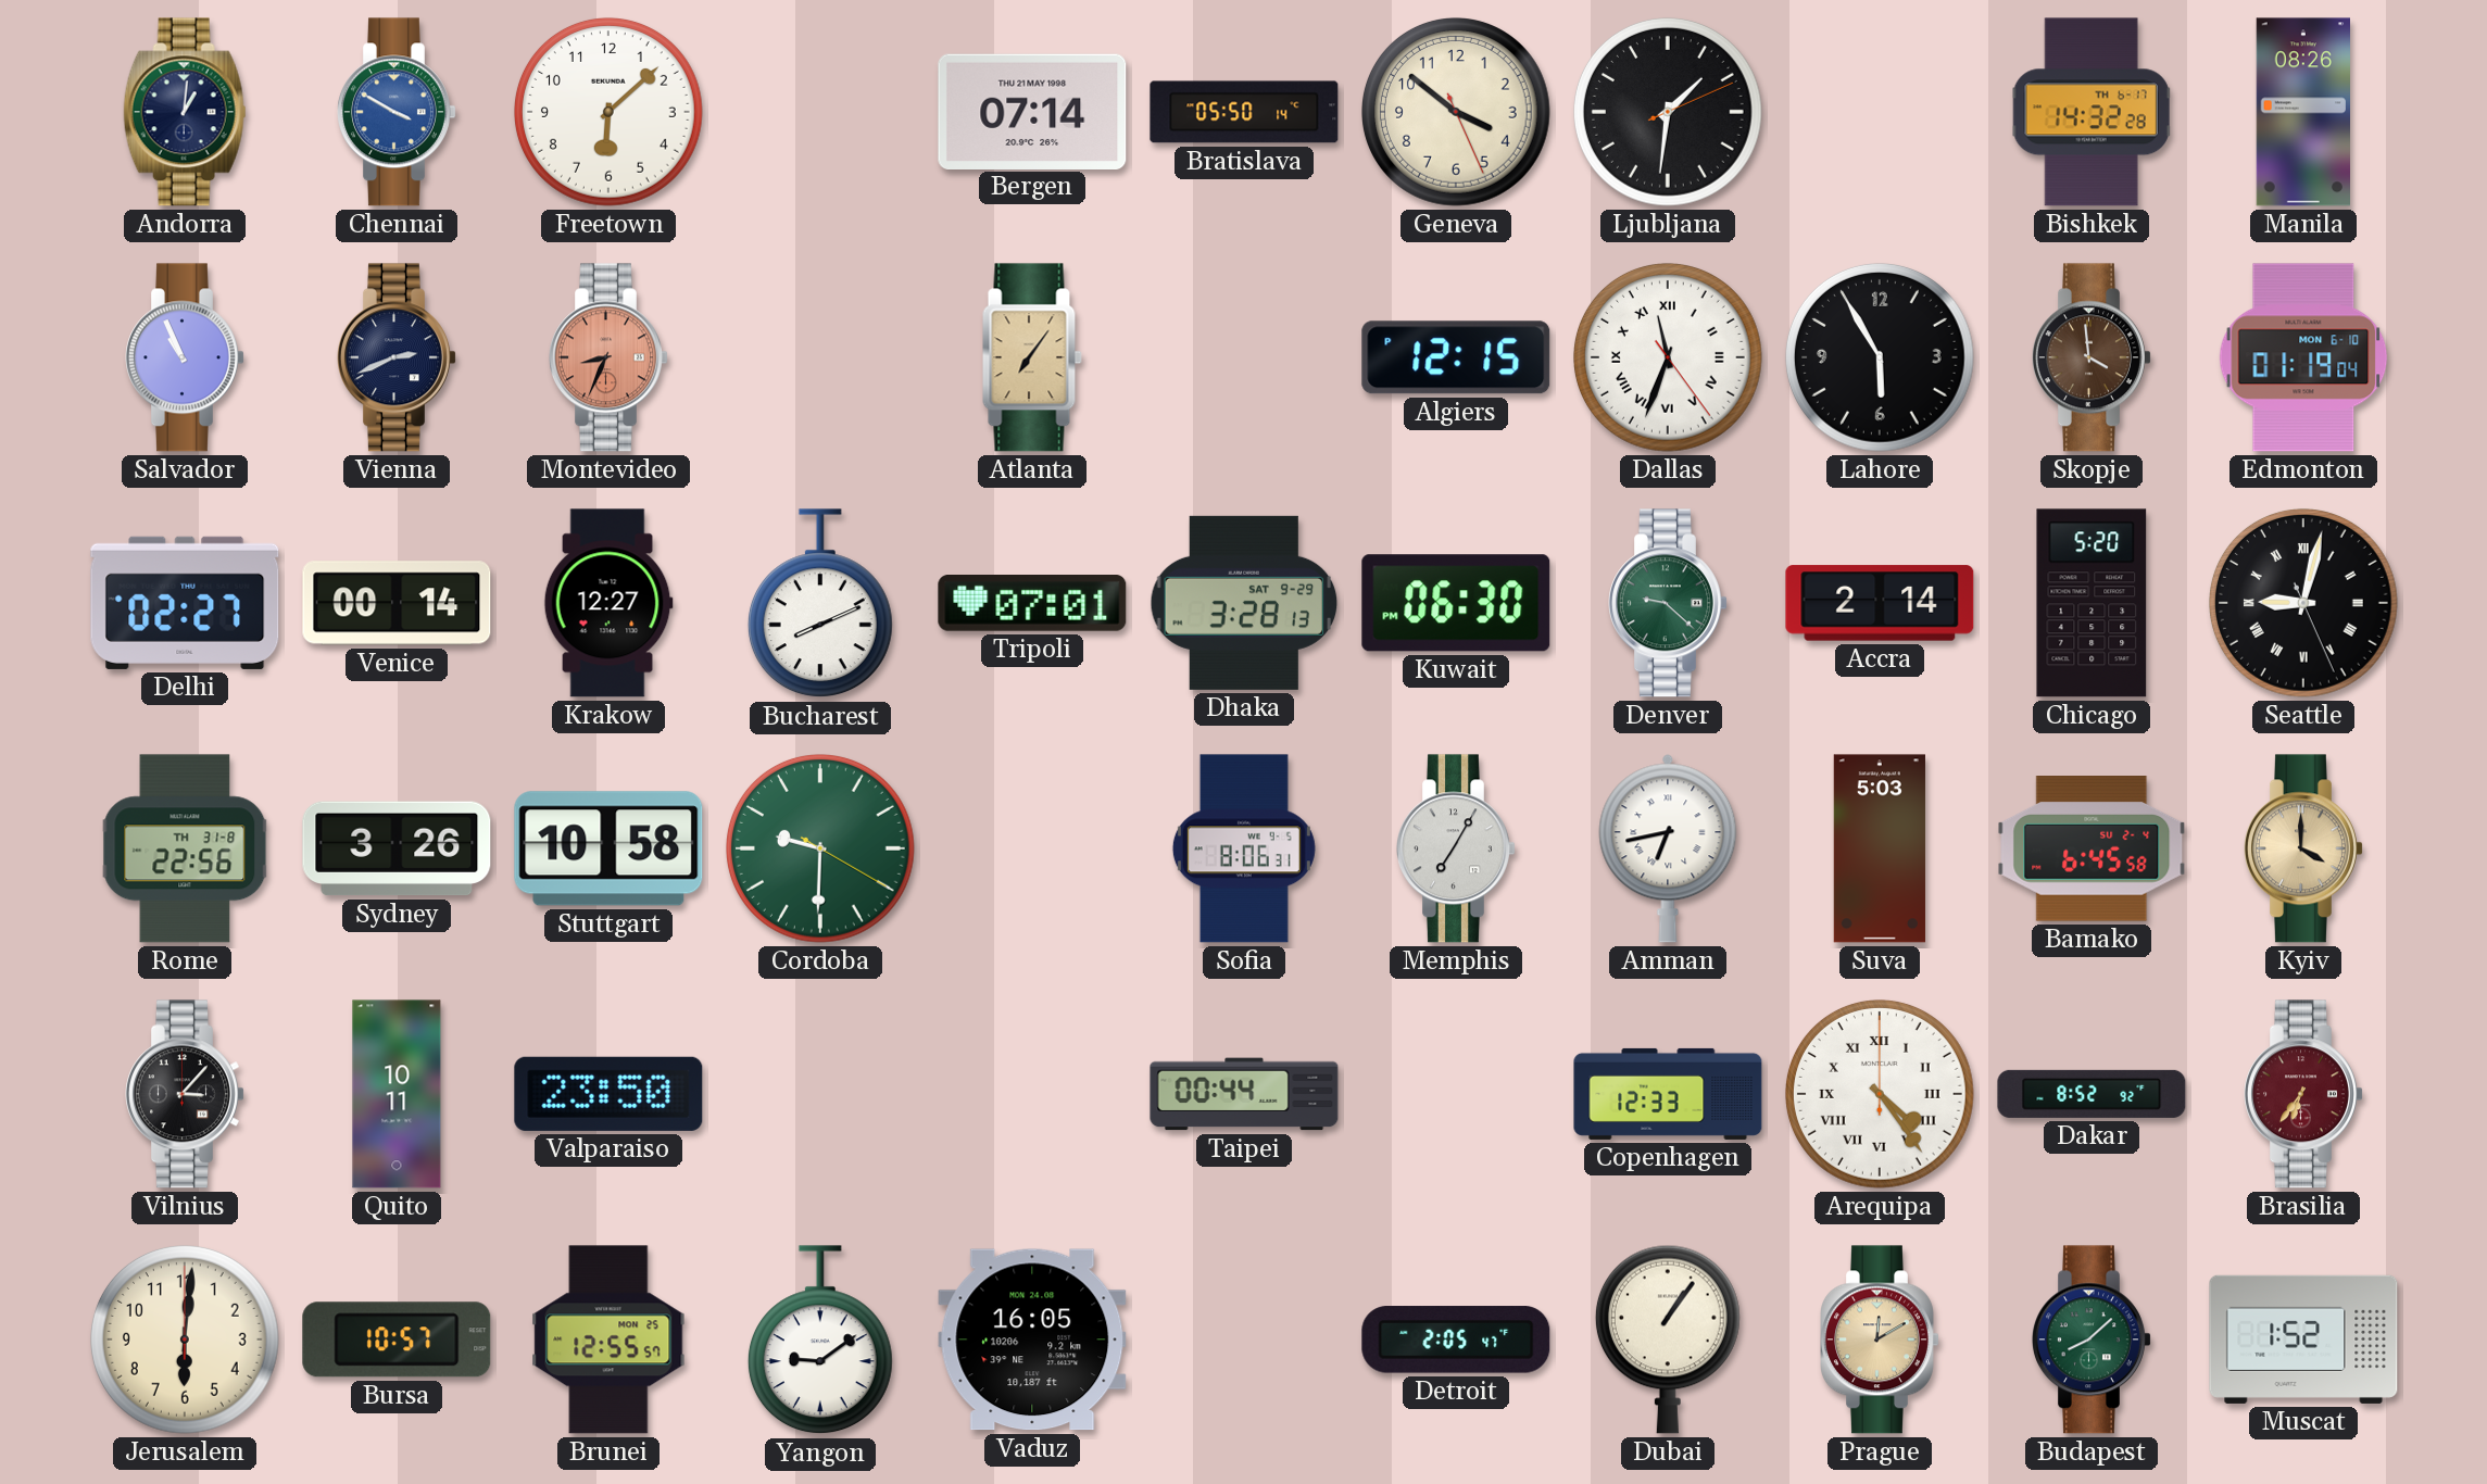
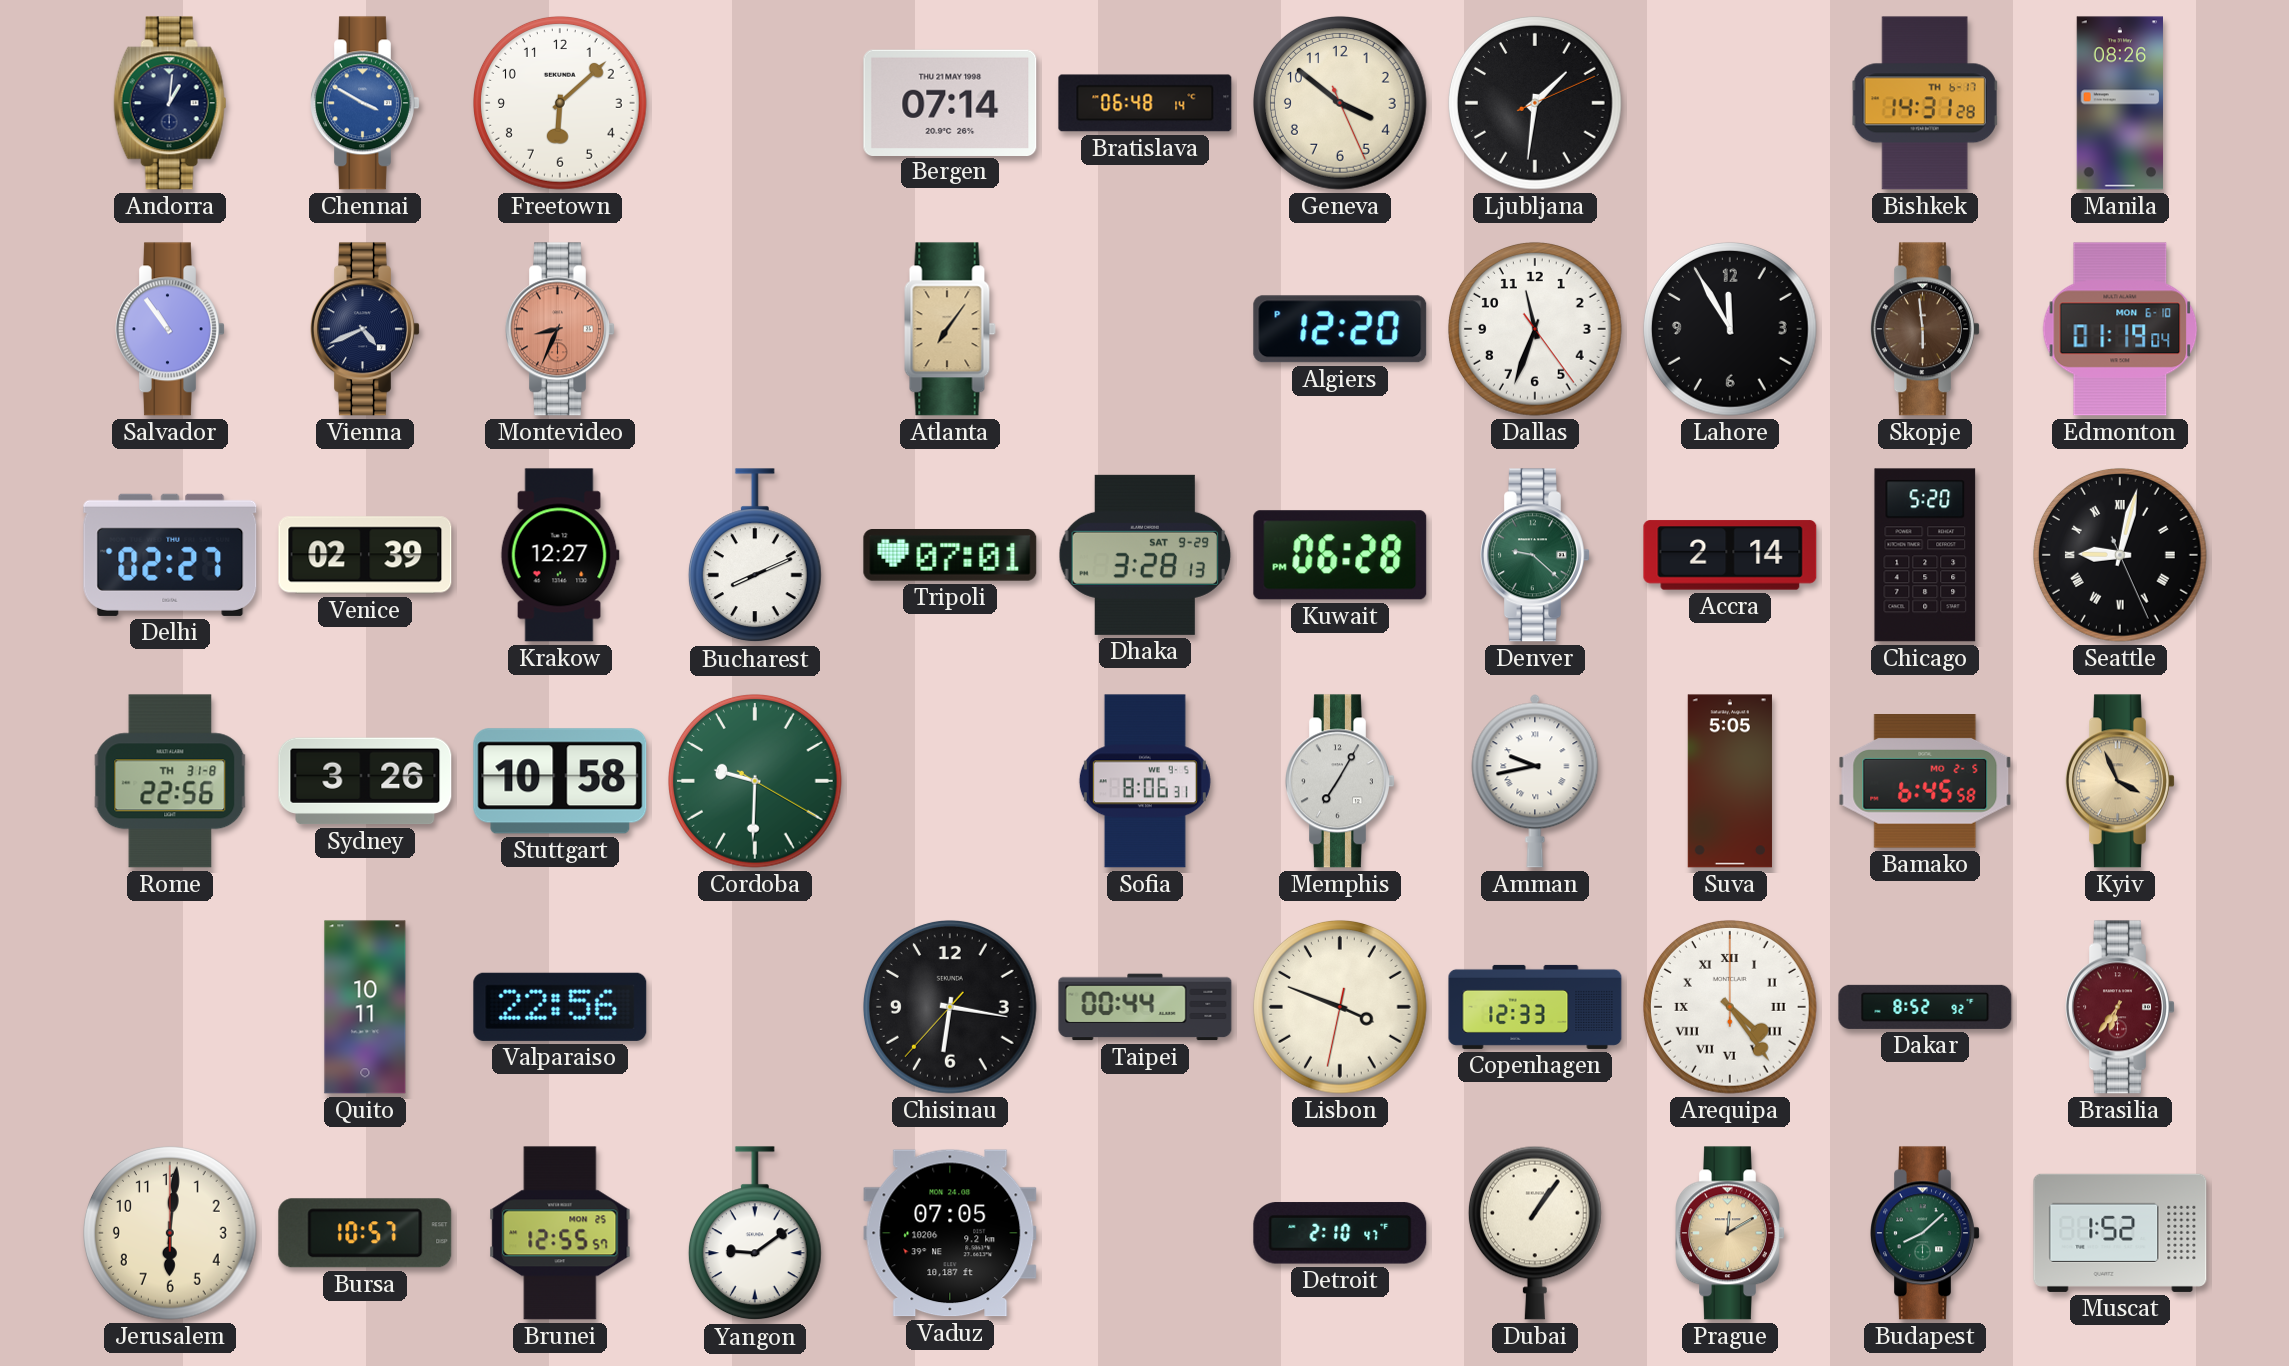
Bratislava: 05:50 -> 06:48
Bishkek: 14:32 -> 14:31
Salvador: 10:56 -> 10:54
Vienna: 2:41 -> 4:41
Algiers: 12:15 -> 12:20
Dallas numerals: Roman -> Arabic
Lahore: 5:55 -> 11:55
Skopje: 3:59 -> 5:59
Venice: 00:14 -> 02:39
Kuwait: 06:30 -> 06:28
Amman: 6:43 -> 9:43
Suva: 5:03 -> 5:05
Bamako date: SU 2-4 -> MO 2-5
Kyiv: 4:00 -> 3:56
Vilnius: 3:07 -> none
Valparaiso: 23:50 -> 22:56
Chisinau: none -> 6:16
Lisbon: none -> 3:48
Vaduz: 16:05 -> 07:05
Detroit: 2:05 -> 2:10
